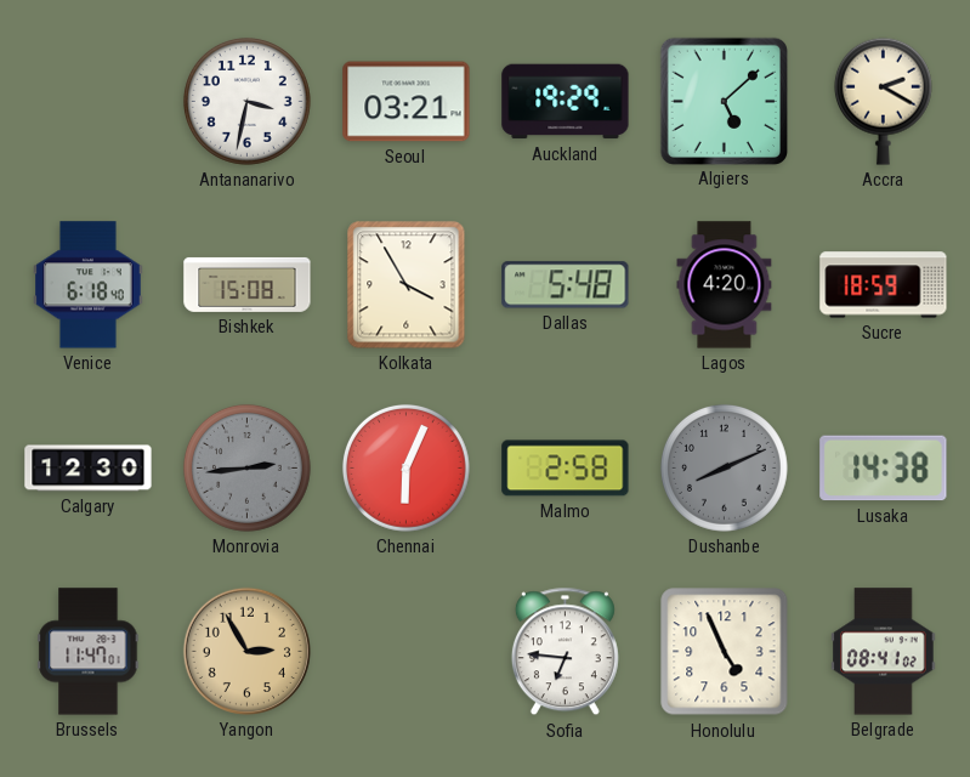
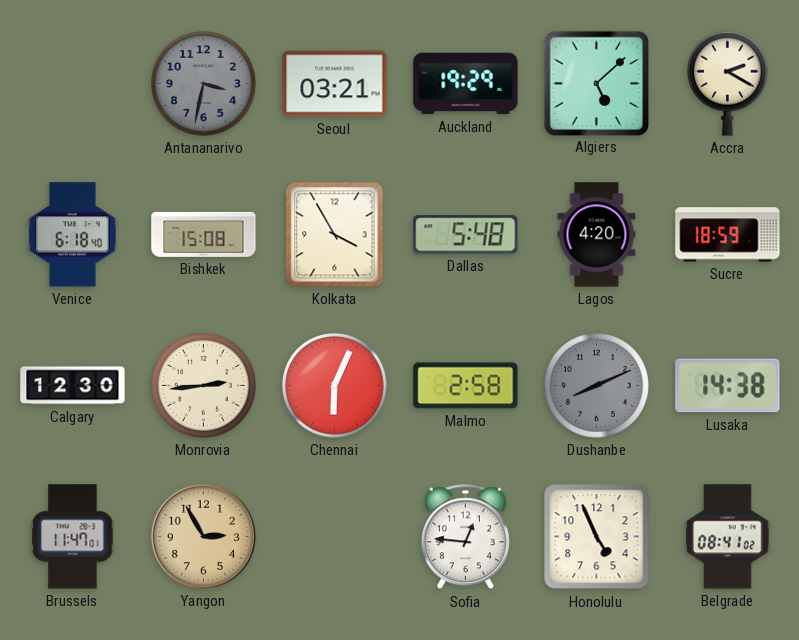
Antananarivo dial: white -> grey
Monrovia dial: grey -> cream
Sofia: 6:46 -> 12:46
